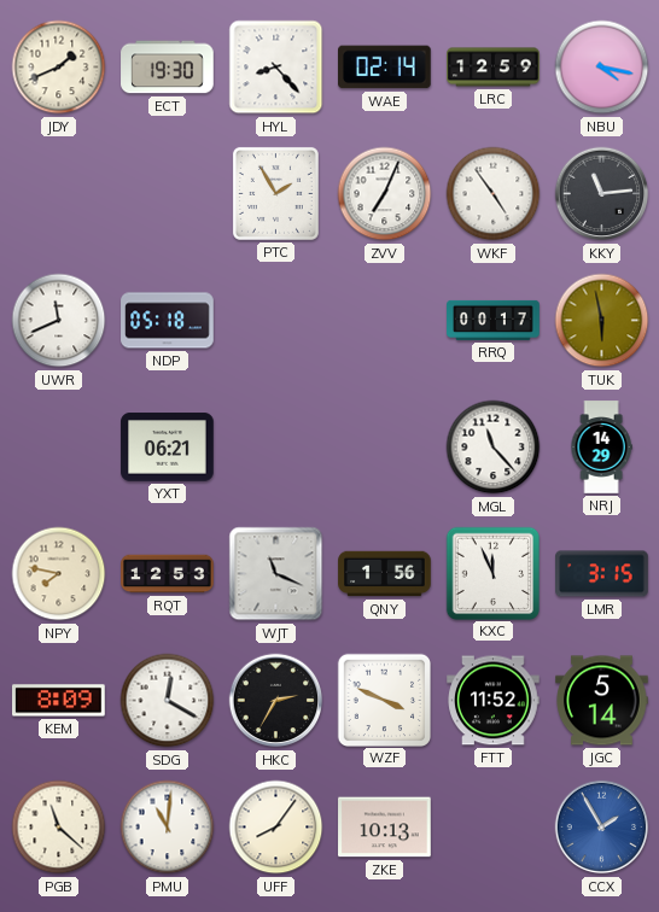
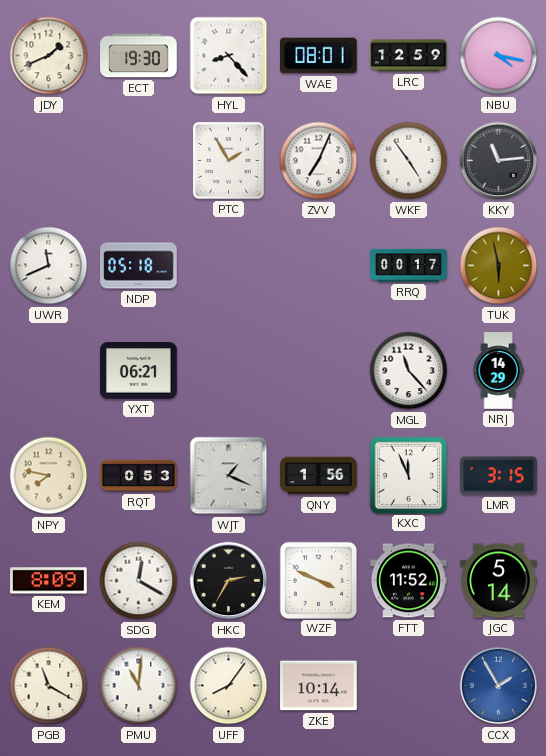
WAE: 02:14 -> 08:01
RQT: 12:53 -> 0:53
WJT: 11:19 -> 1:19
PGB: 11:22 -> 11:20
ZKE: 10:13 -> 10:14
